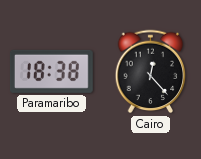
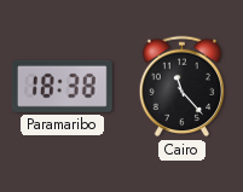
Cairo: 12:23 -> 11:23
